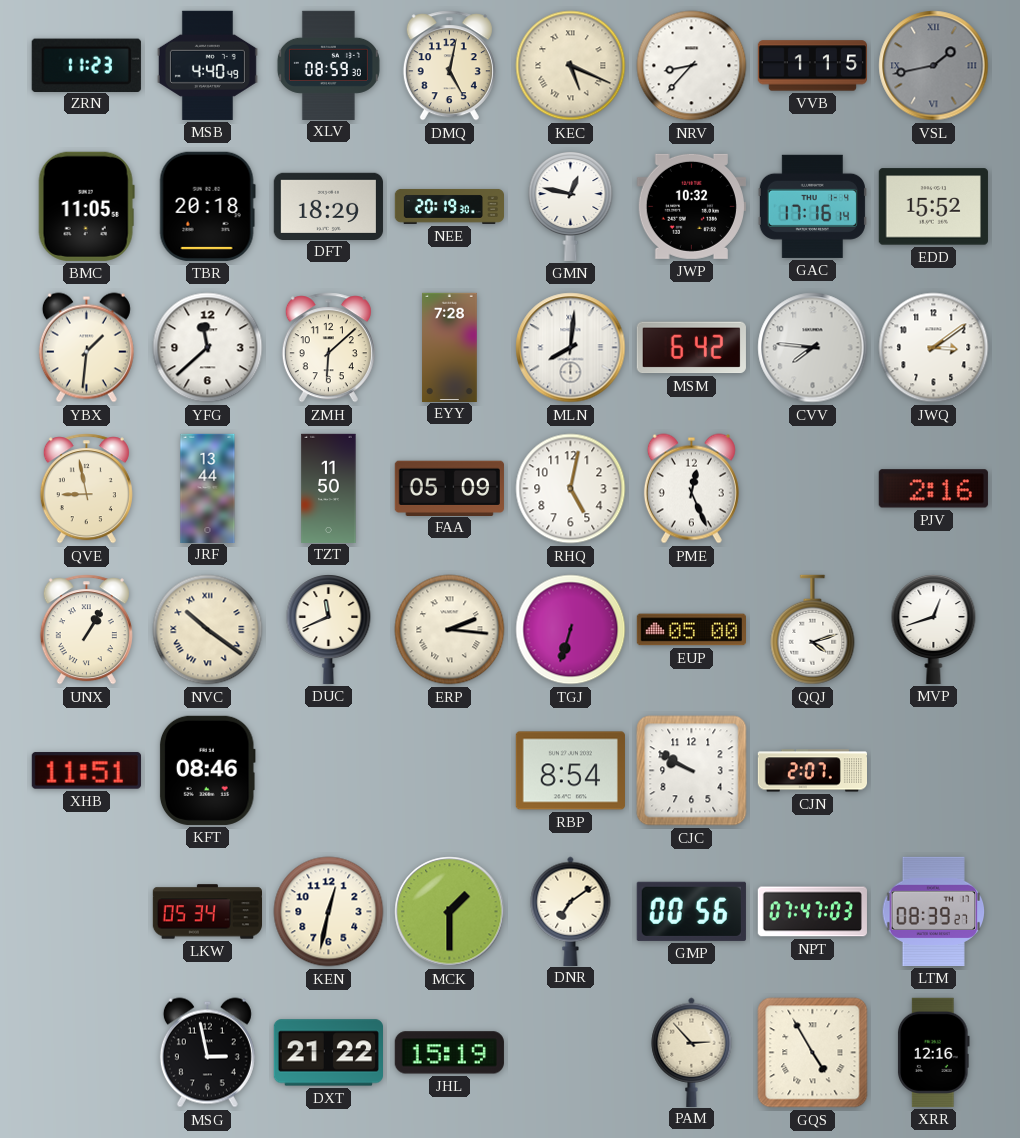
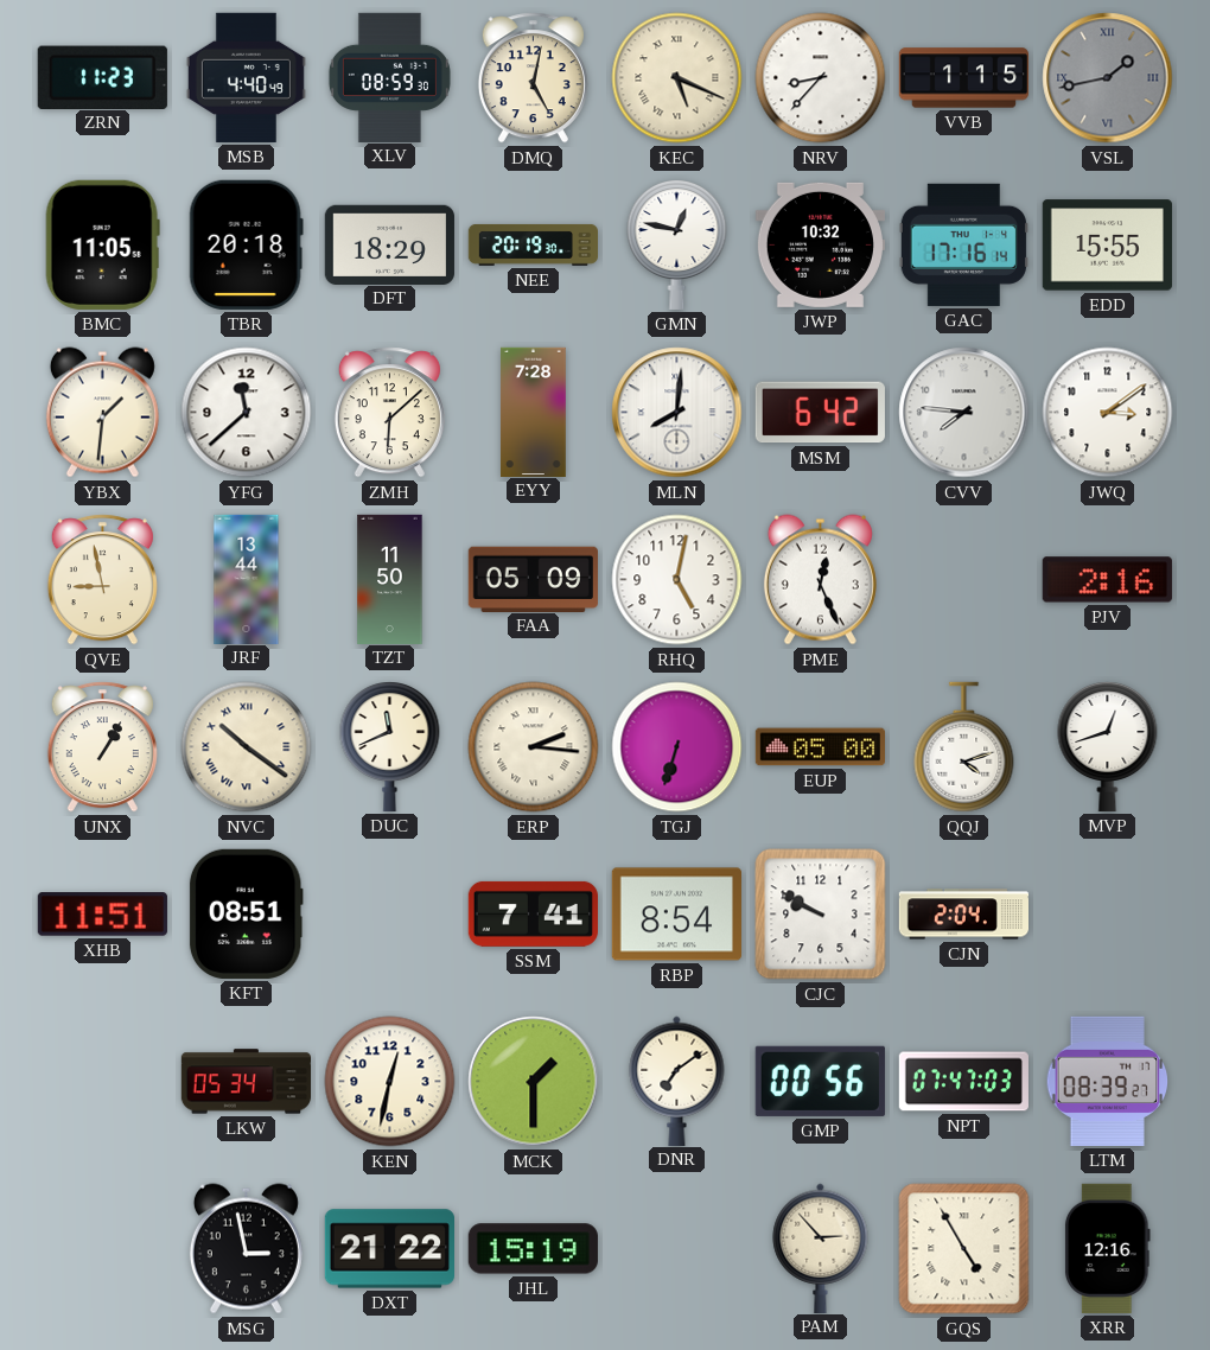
EDD: 15:52 -> 15:55
KFT: 08:46 -> 08:51
SSM: none -> 7:41
CJN: 2:07 -> 2:04
